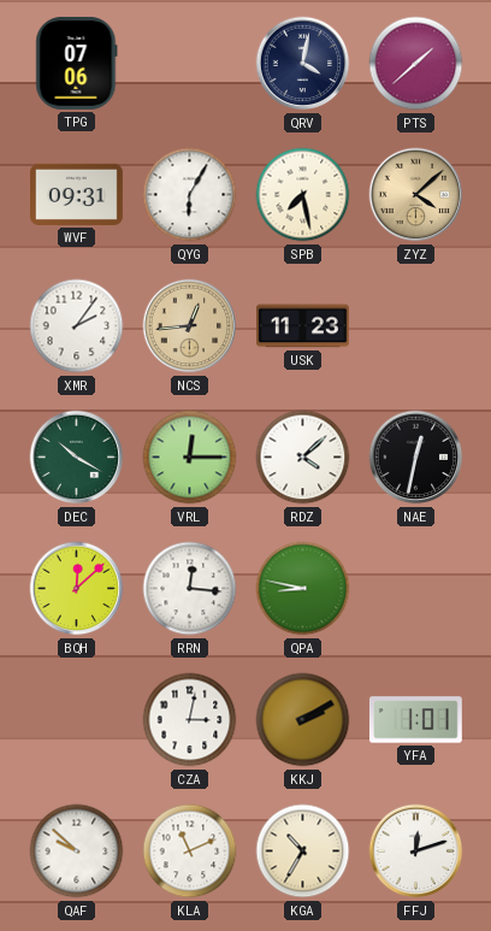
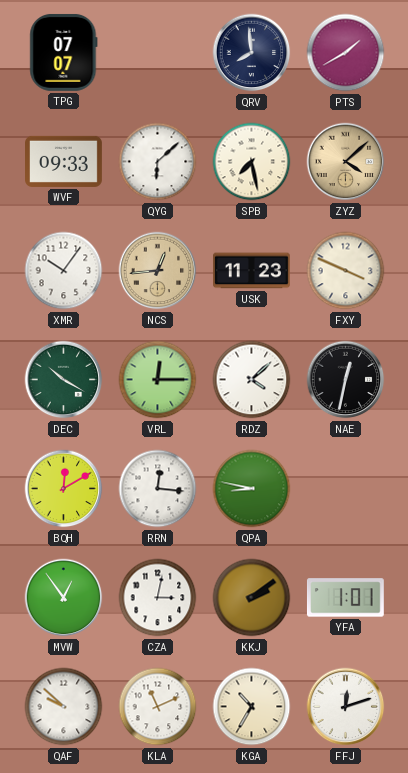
TPG: 07:06 -> 07:07
QRV: 4:02 -> 7:59
PTS: 1:38 -> 1:40
WVF: 09:31 -> 09:33
QYG: 6:05 -> 6:08
XMR: 2:06 -> 10:06
FXY: none -> 3:49
BQH: 12:08 -> 12:10
MVW: none -> 12:54
KKJ: 2:10 -> 2:09
